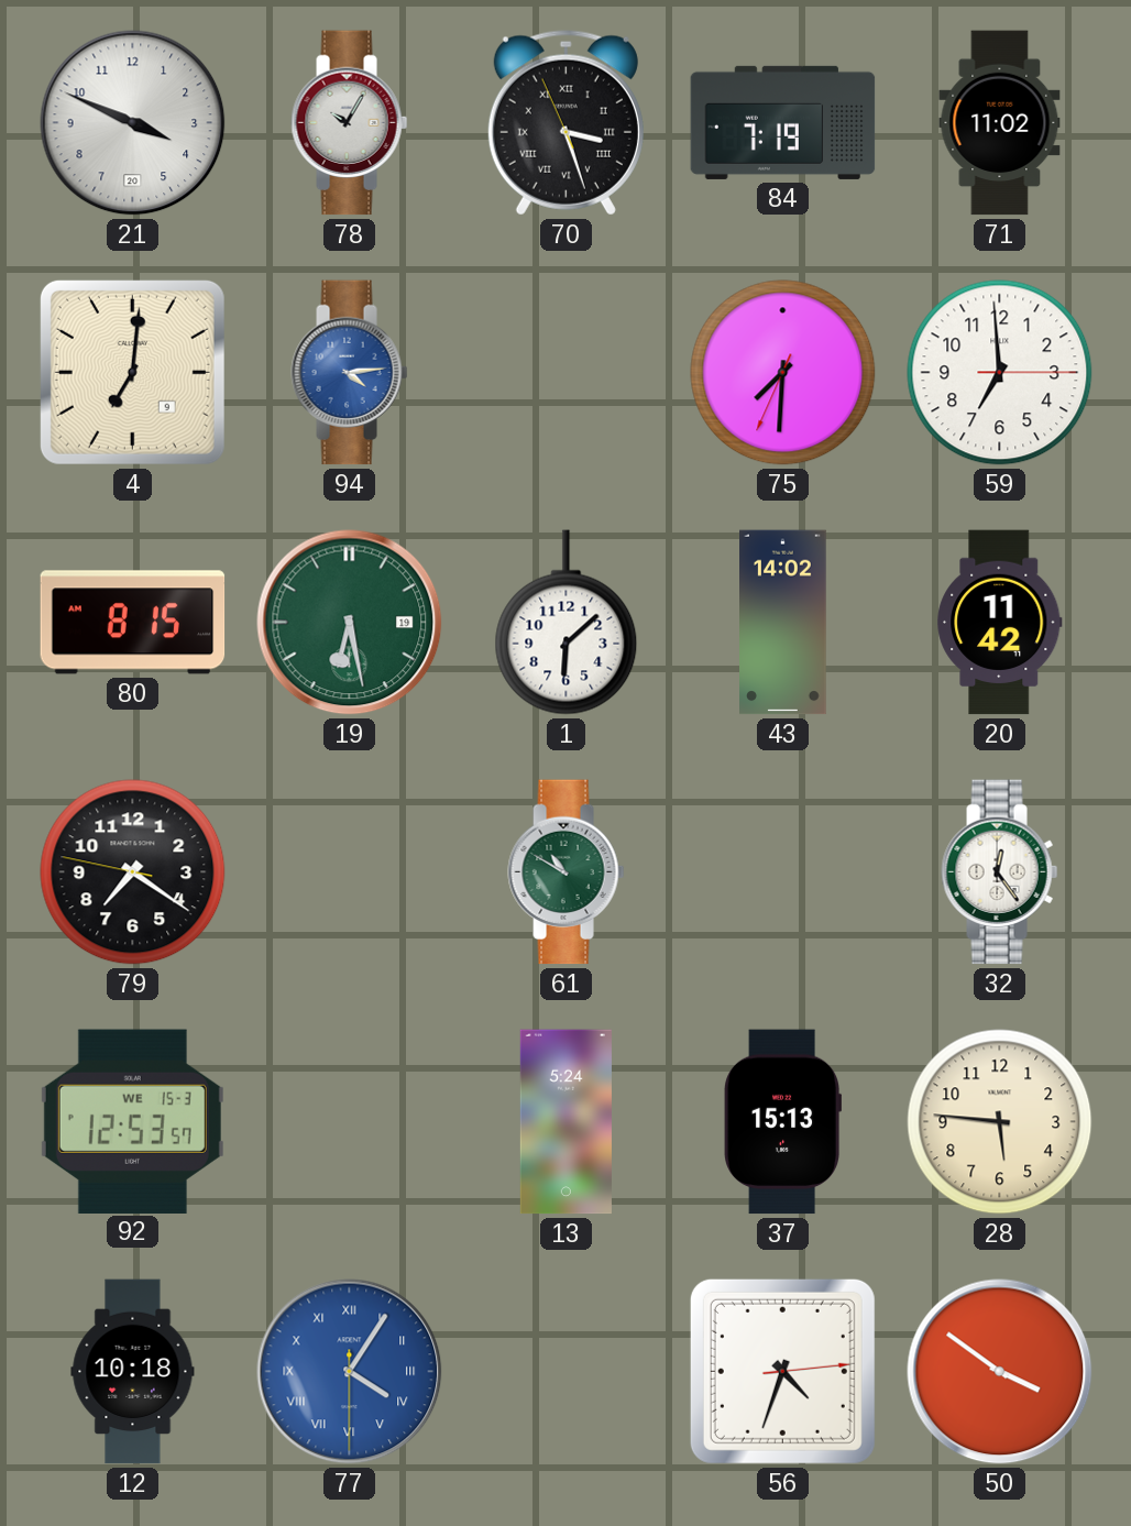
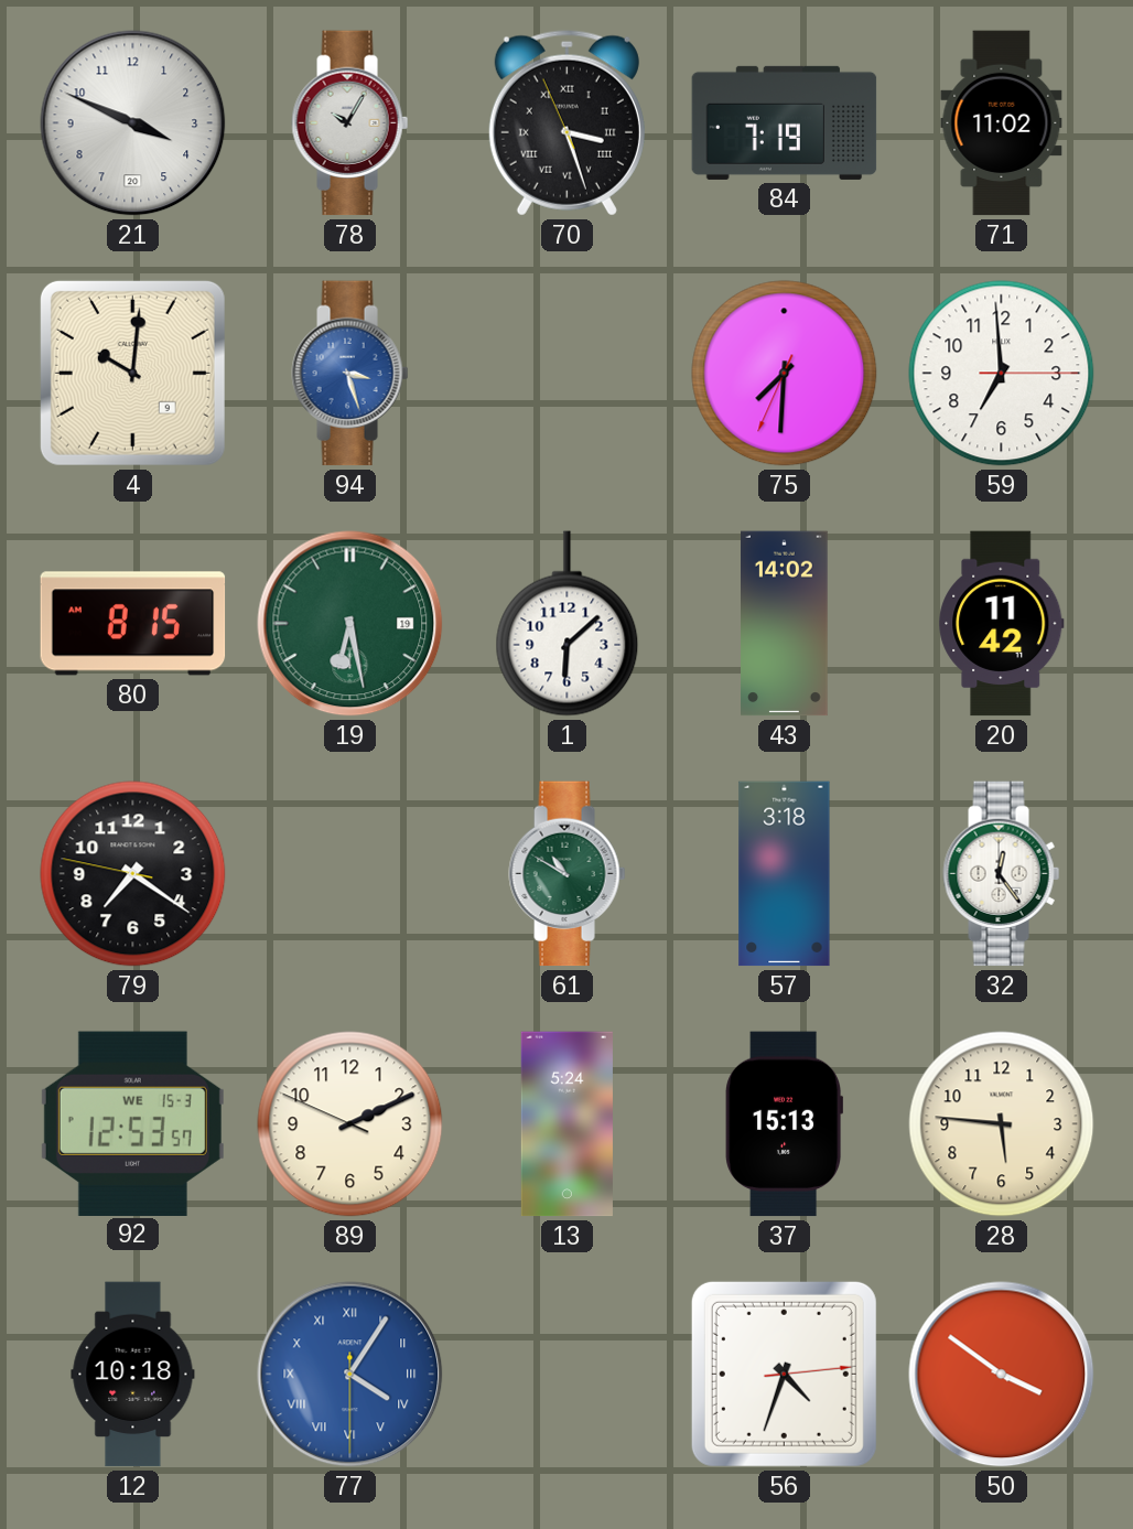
4: 7:01 -> 10:01
94: 4:14 -> 3:27
57: none -> 3:18
89: none -> 2:10
